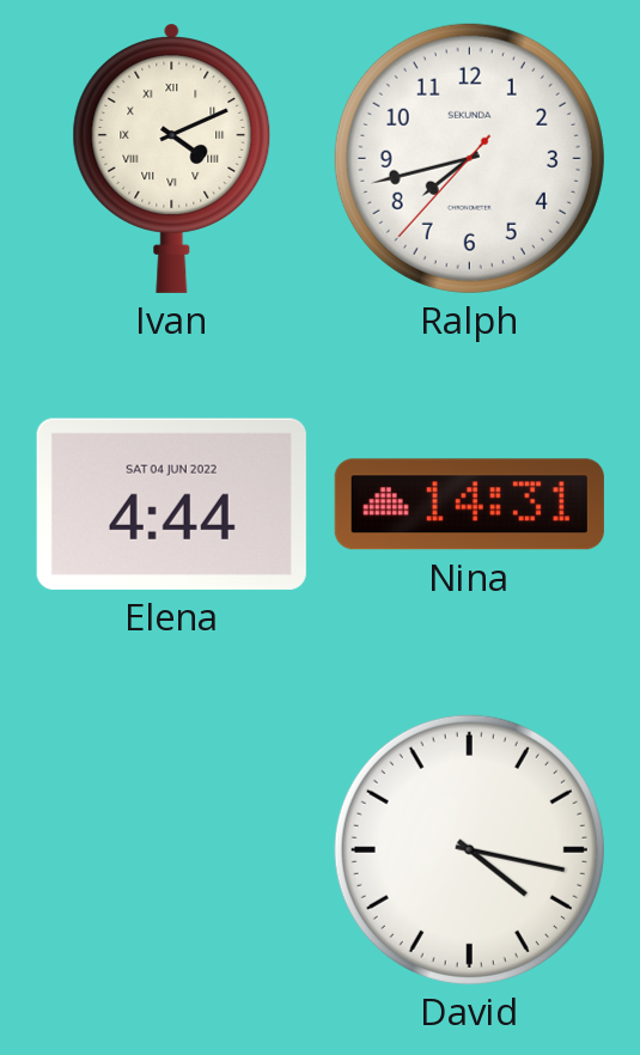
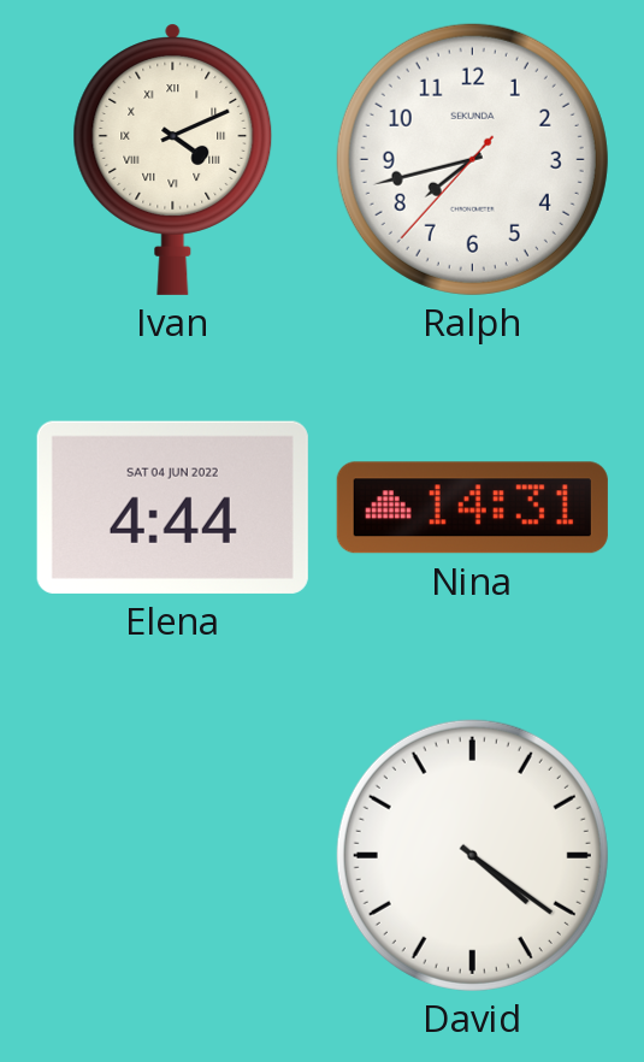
David: 4:17 -> 4:21
